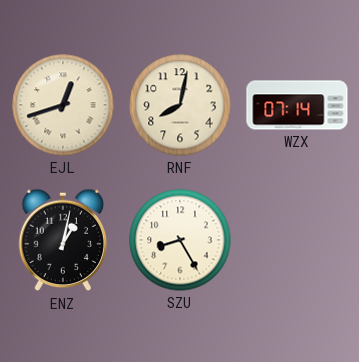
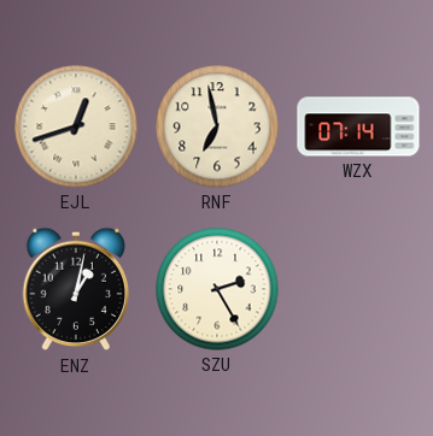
RNF: 8:02 -> 6:58
SZU: 8:25 -> 2:25
